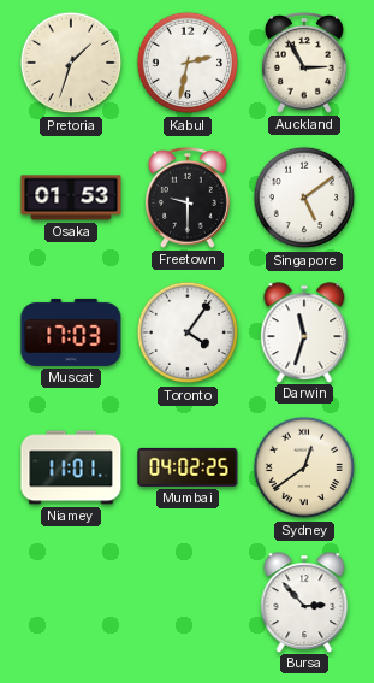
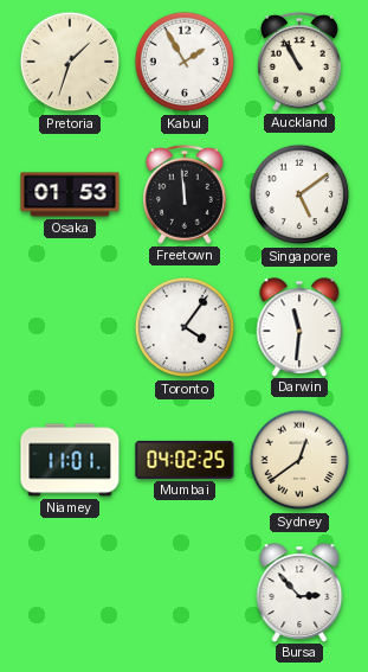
Kabul: 2:32 -> 1:55
Auckland: 2:55 -> 10:55
Freetown: 9:30 -> 11:59
Muscat: 17:03 -> none
Darwin: 11:33 -> 11:31
